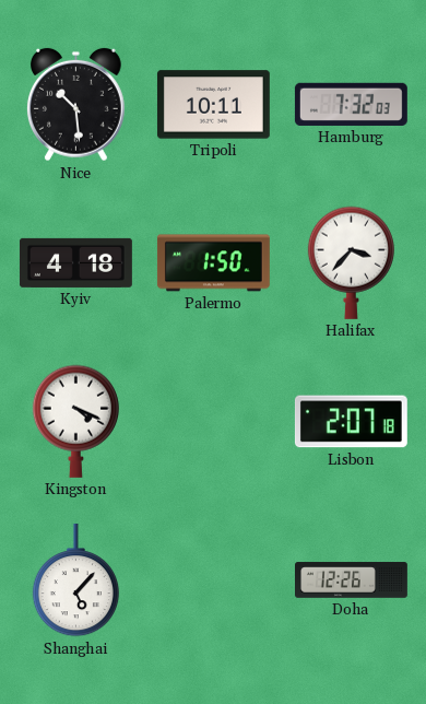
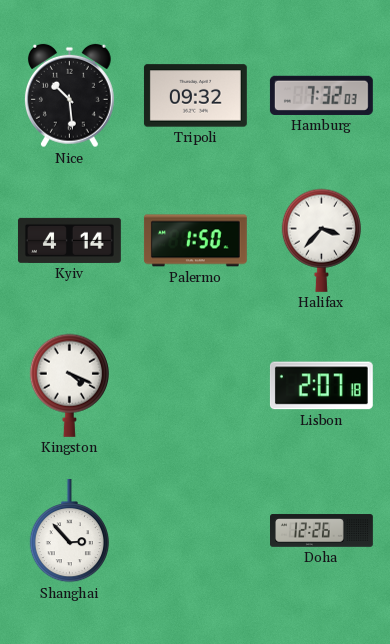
Tripoli: 10:11 -> 09:32
Kyiv: 4:18 -> 4:14
Shanghai: 5:07 -> 2:53
